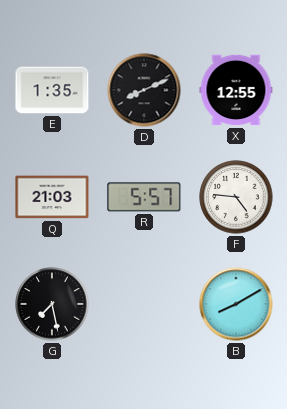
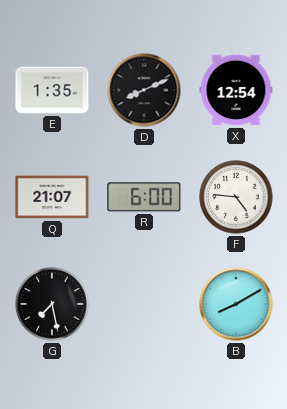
X: 12:55 -> 12:54
Q: 21:03 -> 21:07
R: 5:57 -> 6:00
